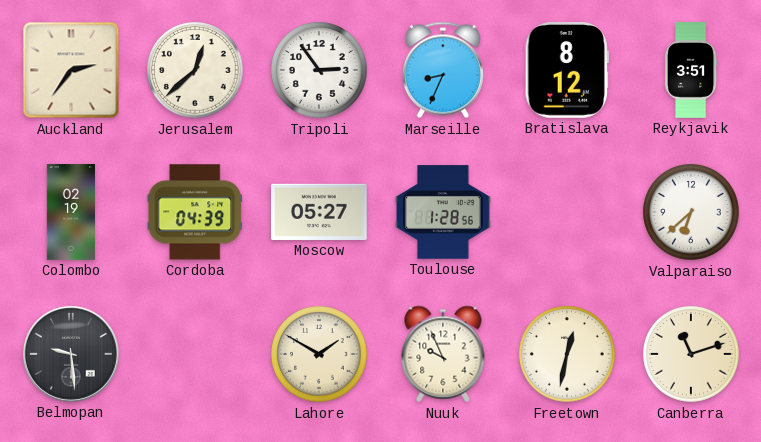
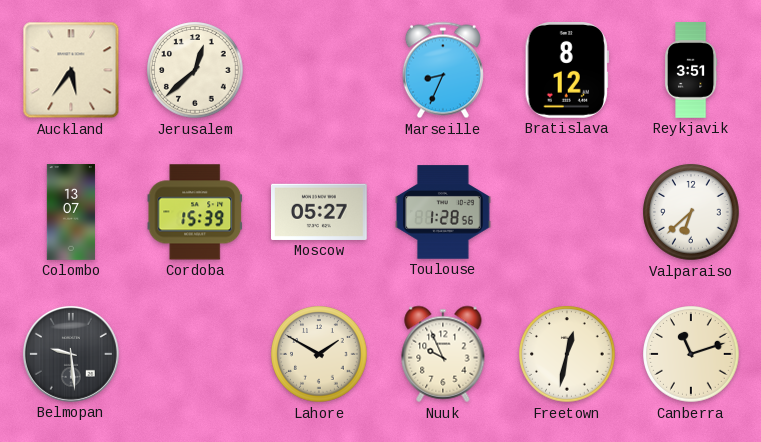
Auckland: 2:36 -> 5:36
Tripoli: 2:54 -> none
Colombo: 02:19 -> 13:07
Cordoba: 04:39 -> 15:39
